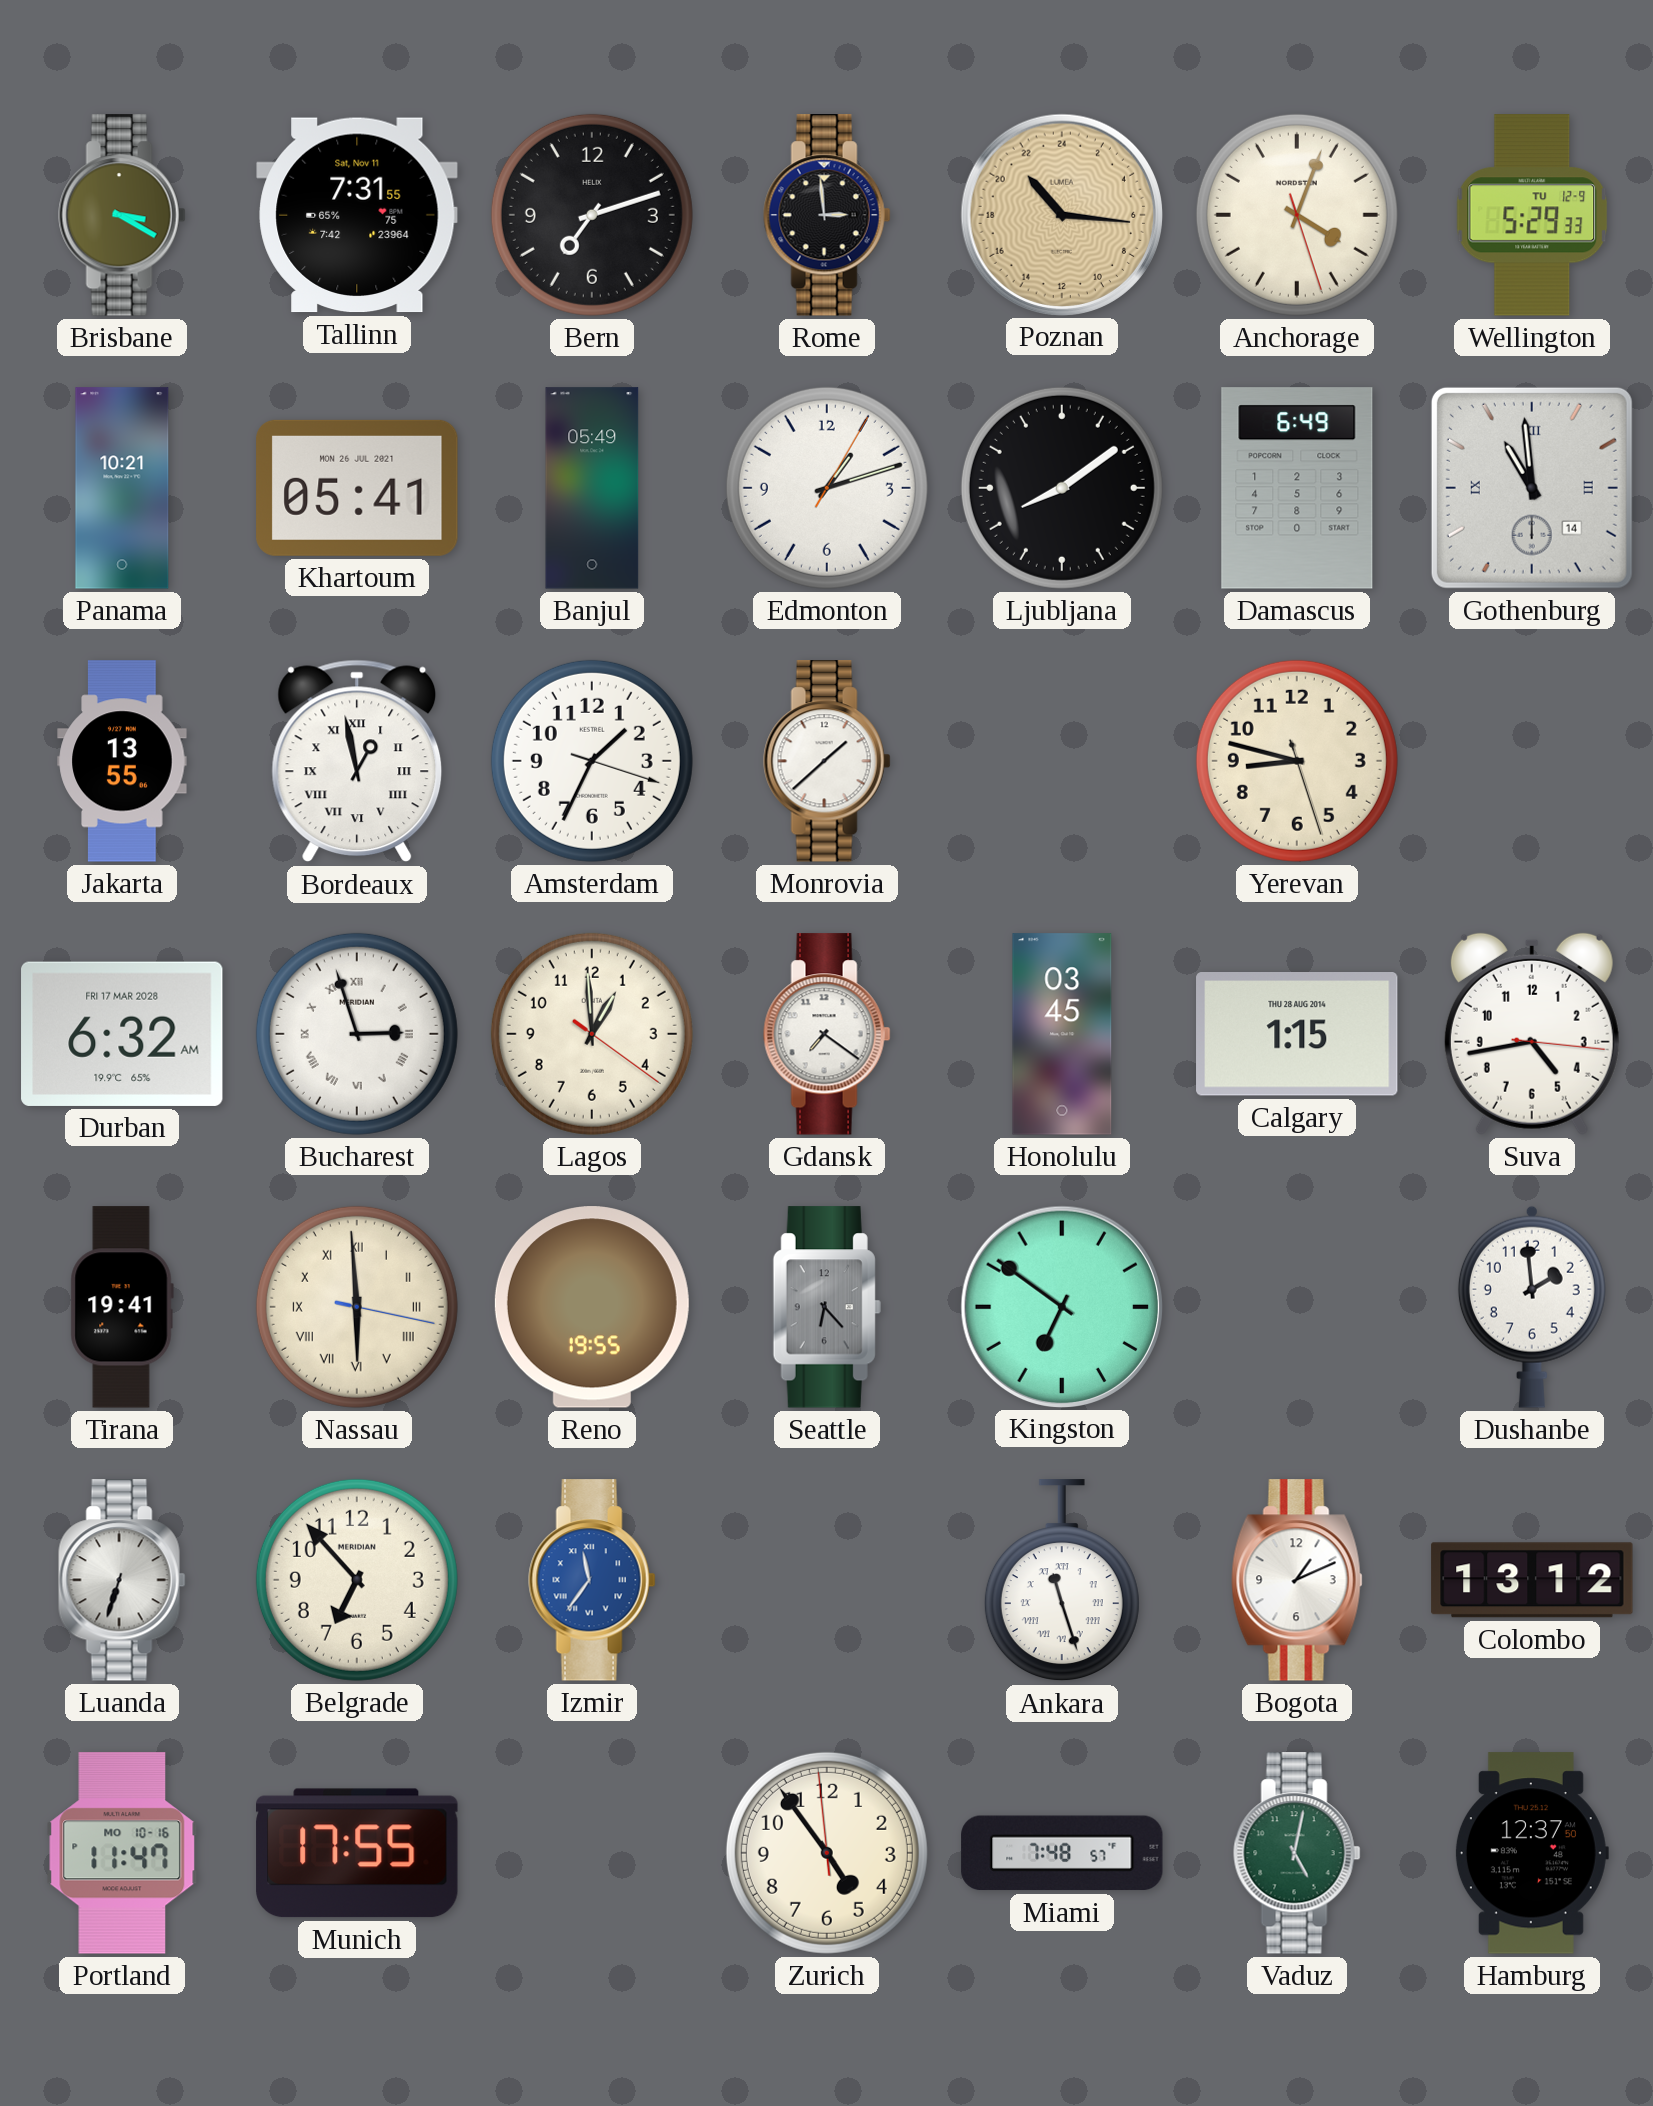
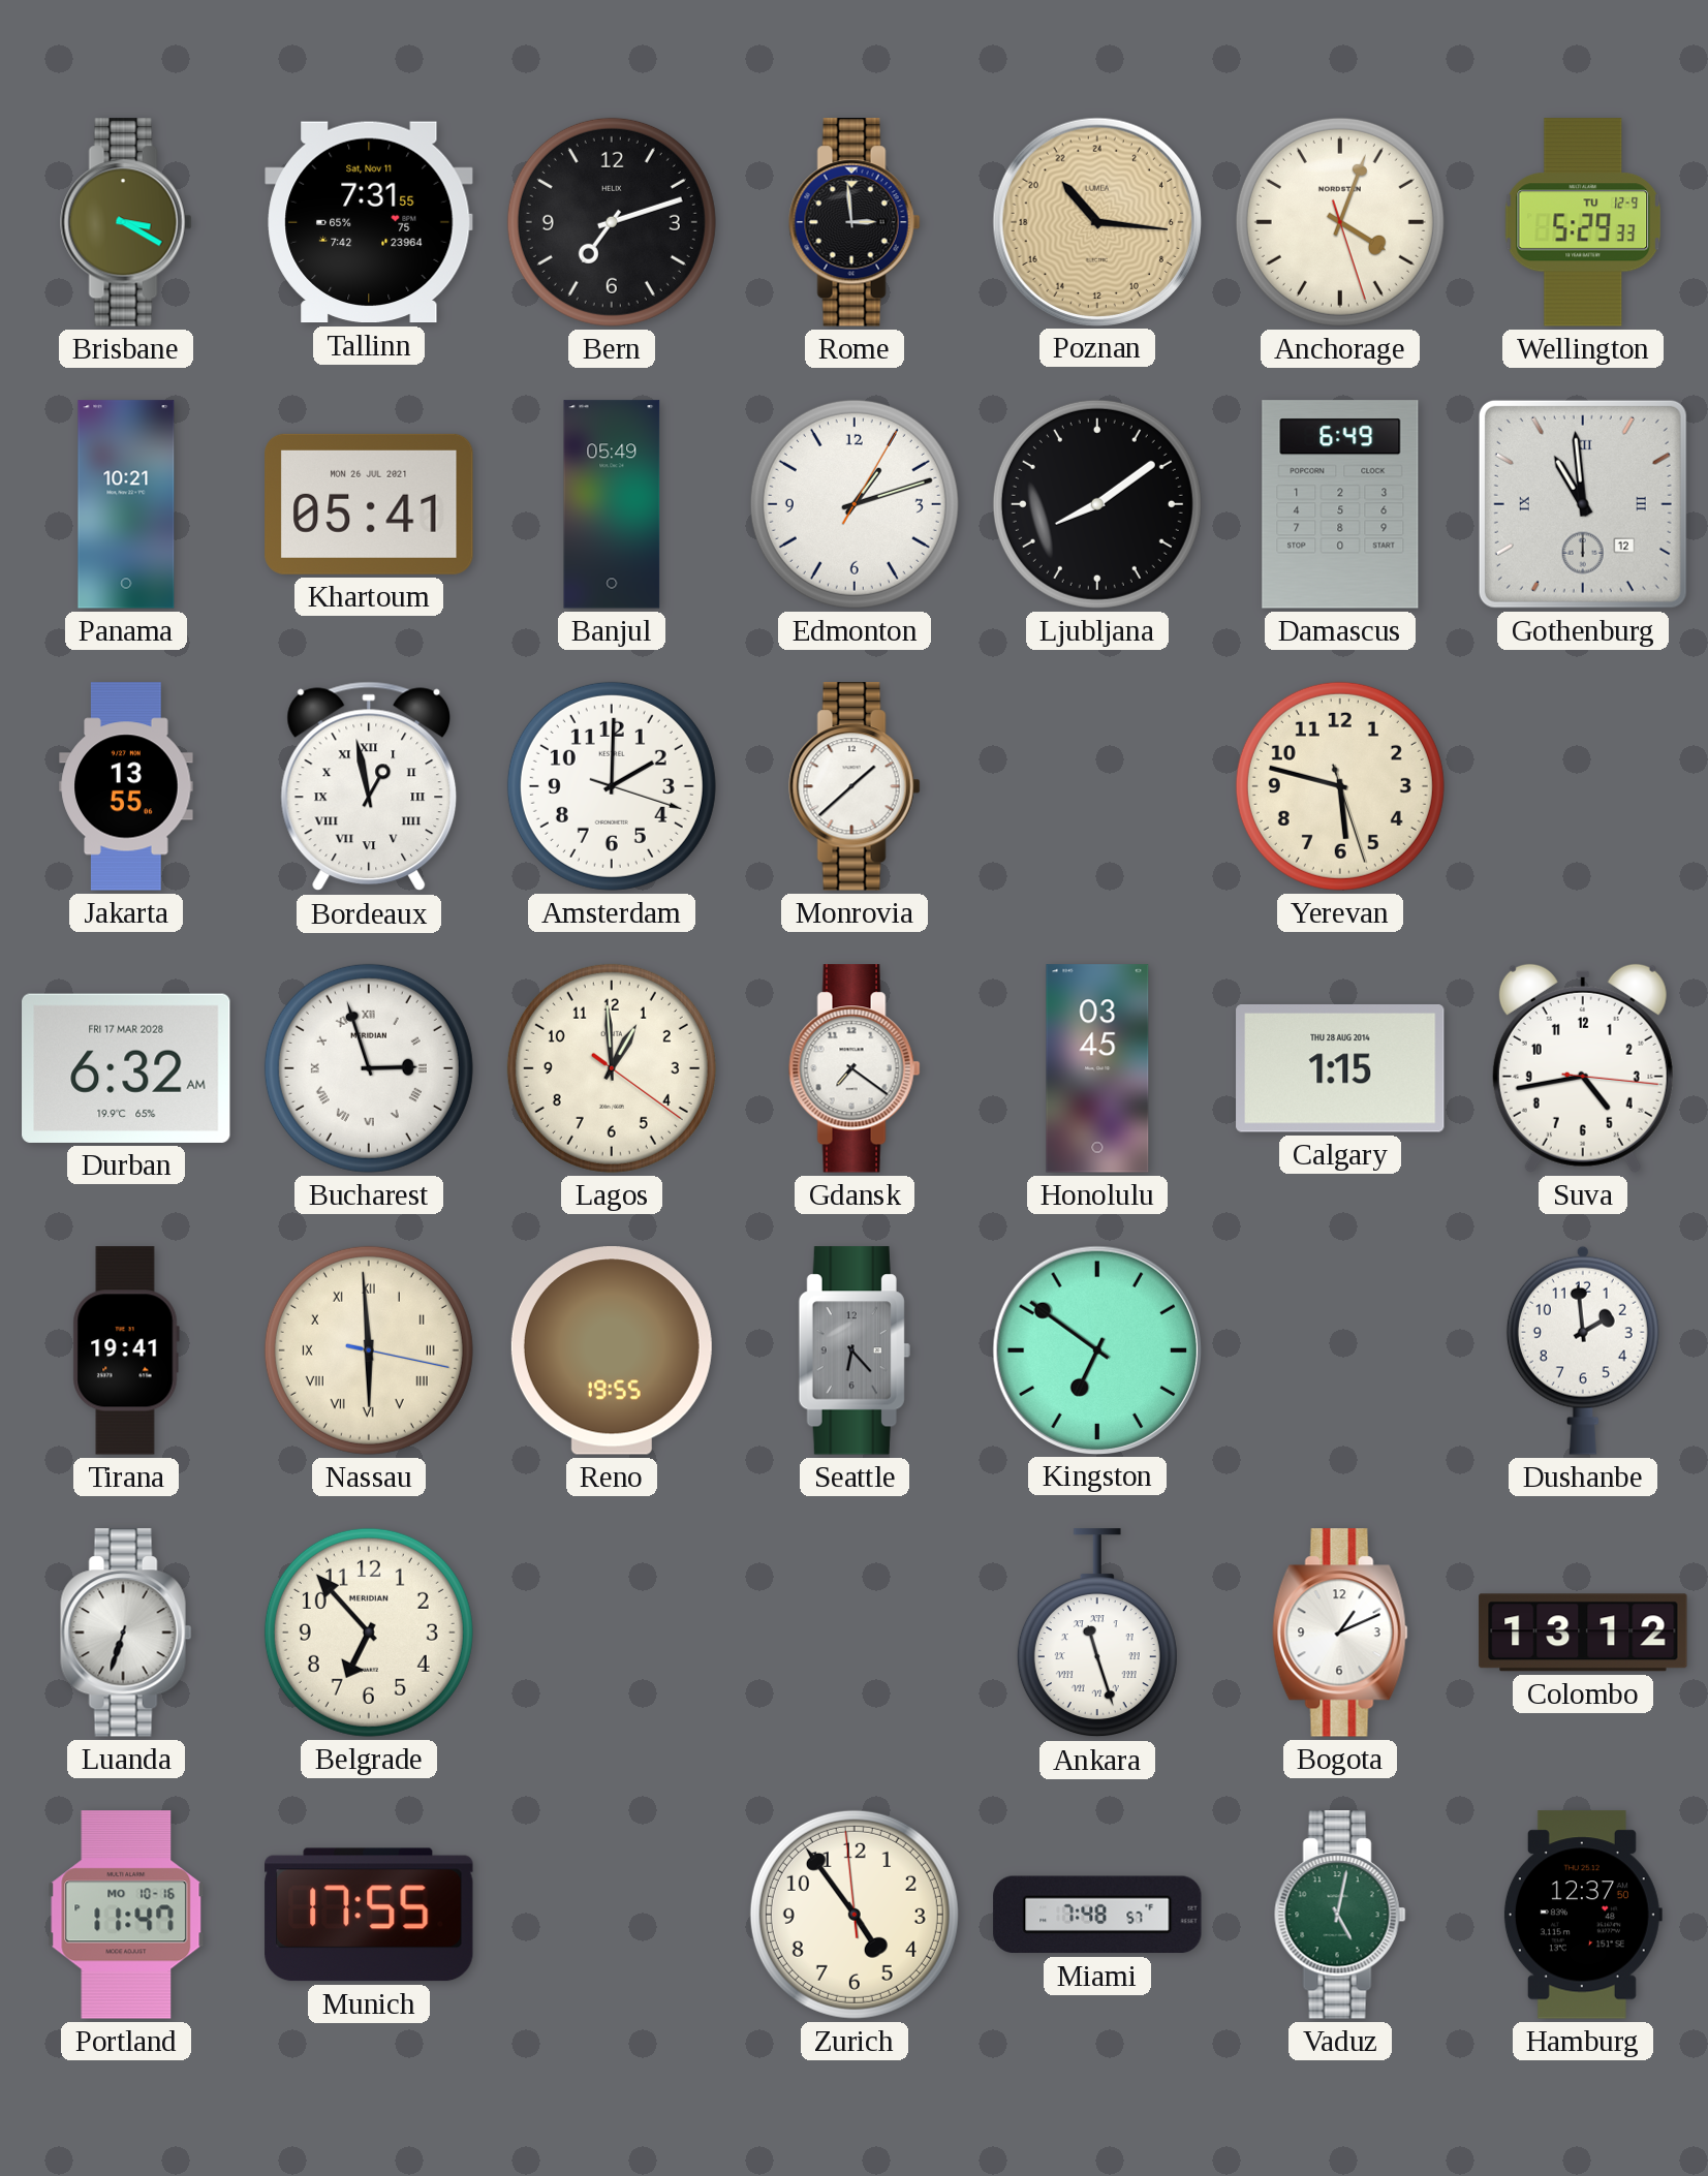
Gothenburg date: 14 -> 12
Amsterdam: 1:34 -> 2:00
Yerevan: 8:47 -> 5:47
Izmir: 11:36 -> none
